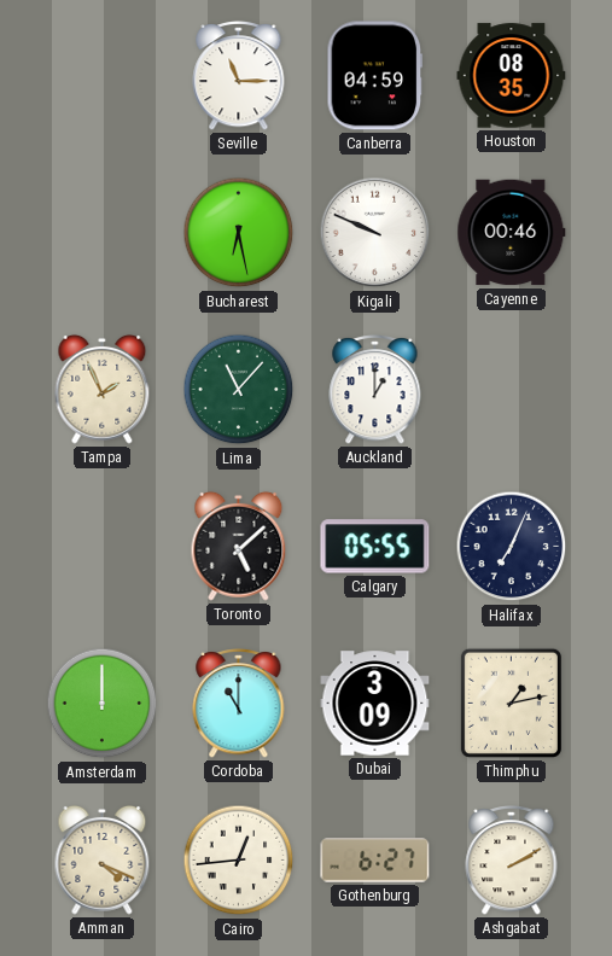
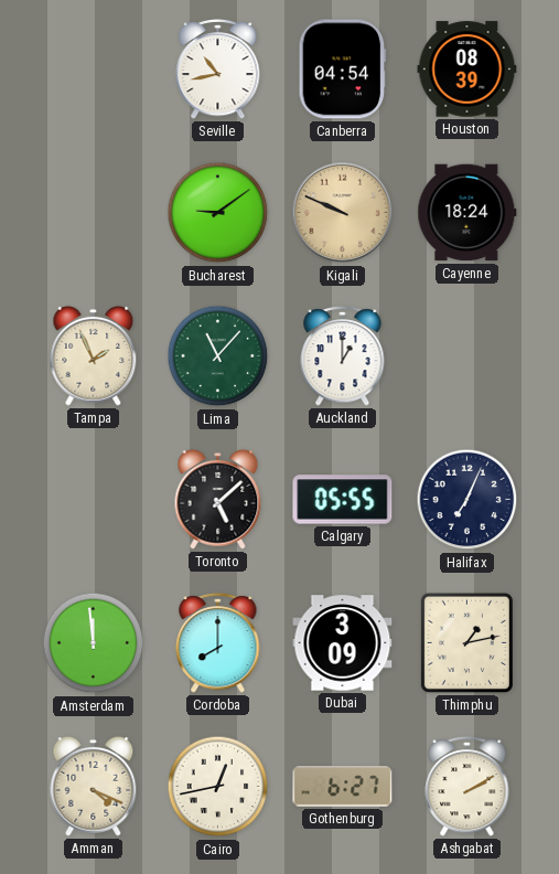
Seville: 11:15 -> 10:43
Canberra: 04:59 -> 04:54
Houston: 08:35 -> 08:39
Bucharest: 6:28 -> 9:09
Kigali dial: white -> champagne
Cayenne: 00:46 -> 18:24
Amsterdam: 12:00 -> 11:59
Cordoba: 11:00 -> 8:00
Cairo: 12:44 -> 12:43
